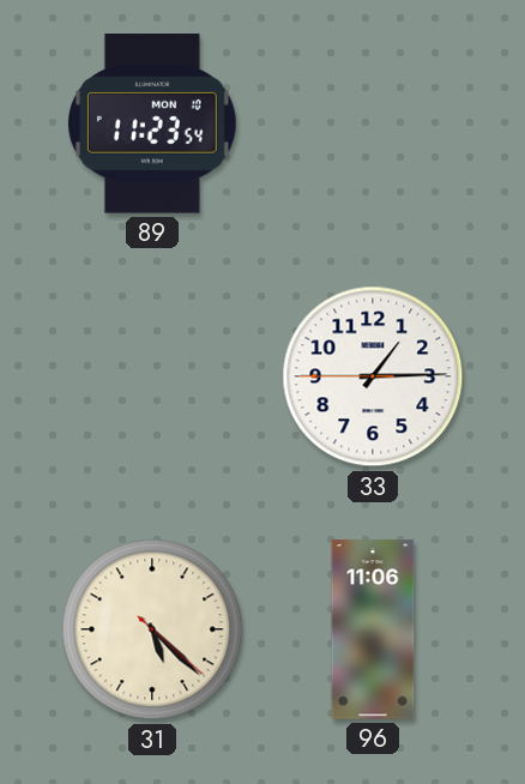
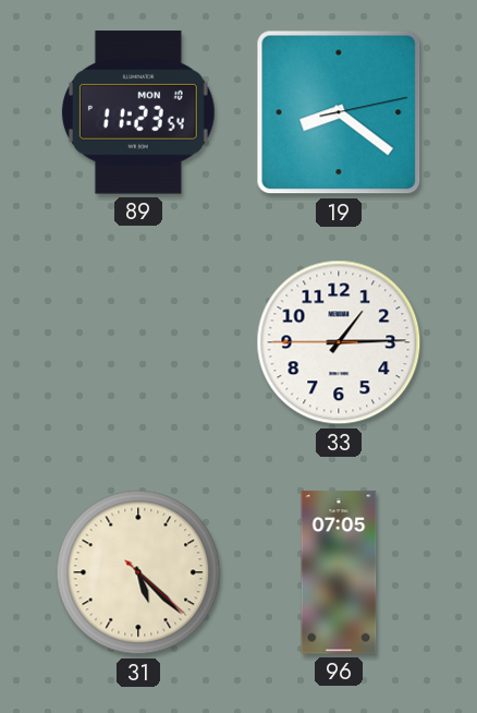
19: none -> 8:21
96: 11:06 -> 07:05
